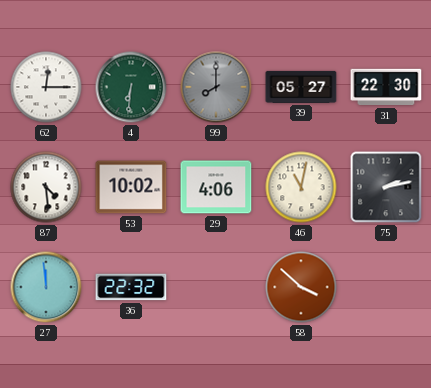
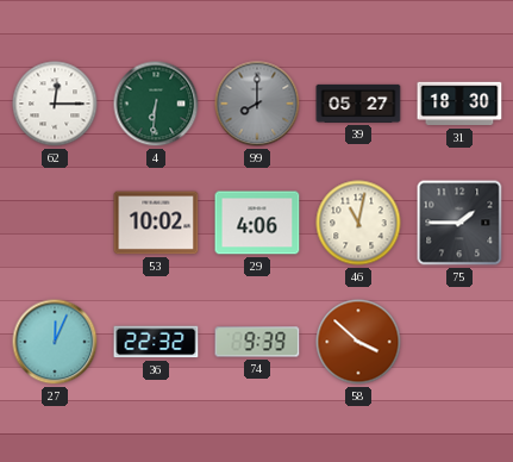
31: 22:30 -> 18:30
87: 4:29 -> none
75: 2:13 -> 1:45
27: 11:59 -> 12:04
74: none -> 9:39
